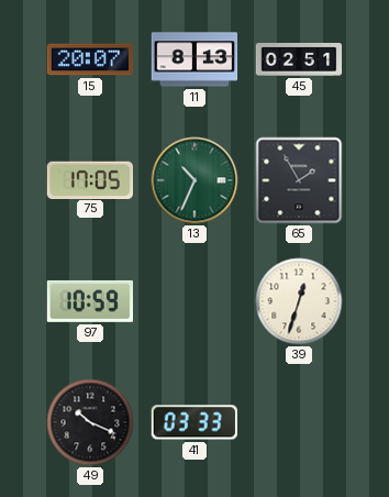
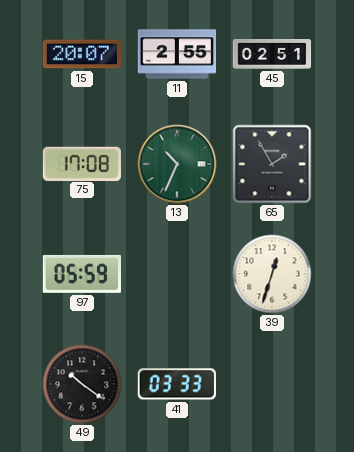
11: 8:13 -> 2:55
75: 17:05 -> 17:08
97: 10:59 -> 05:59
49: 10:19 -> 10:21
